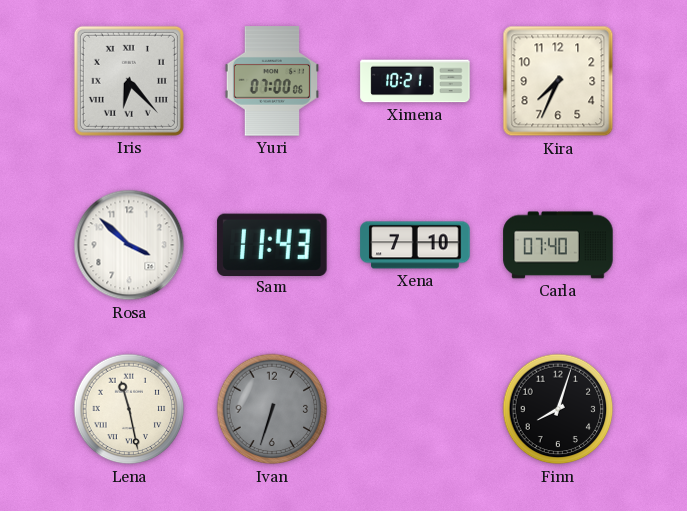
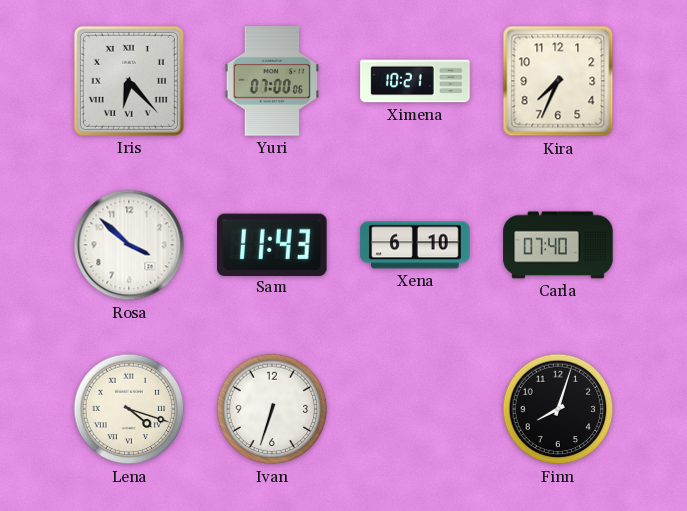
Xena: 7:10 -> 6:10
Lena: 11:28 -> 4:18
Ivan dial: grey -> white
